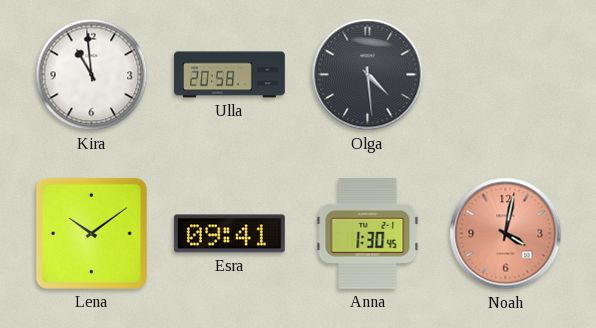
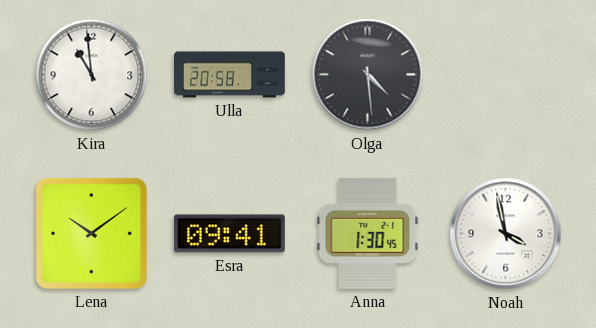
Noah: 4:02 -> 3:58
Noah dial: salmon -> white
